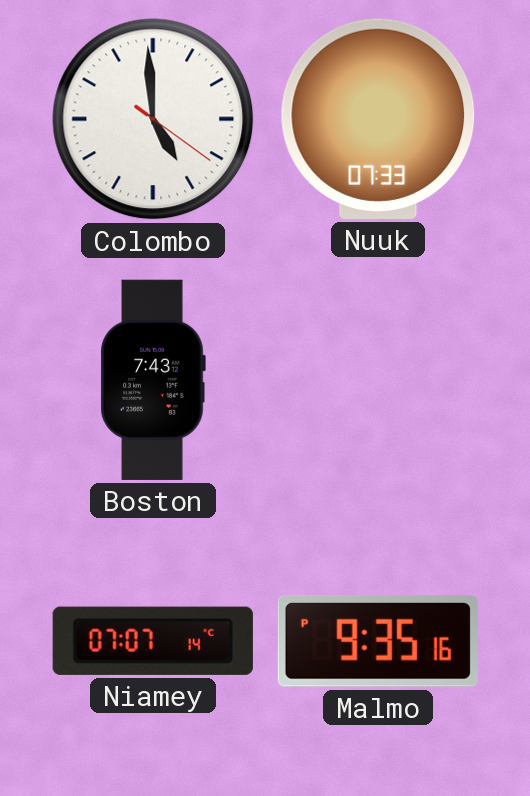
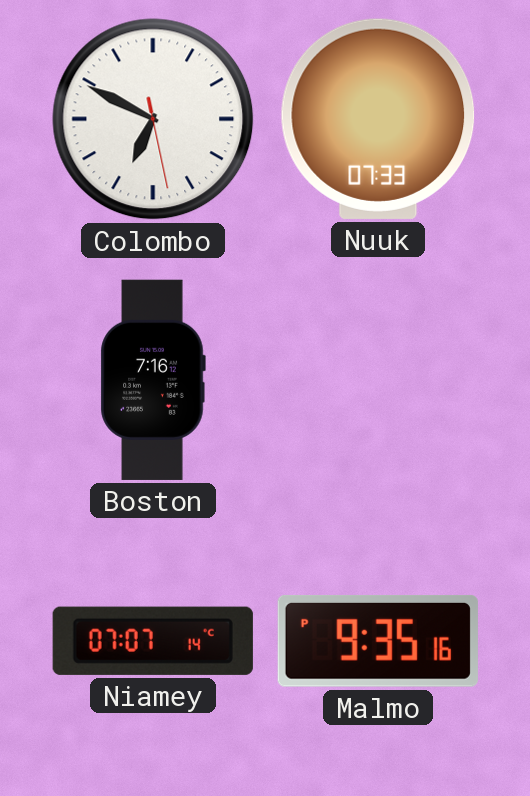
Colombo: 4:59 -> 6:49
Boston: 7:43 -> 7:16
